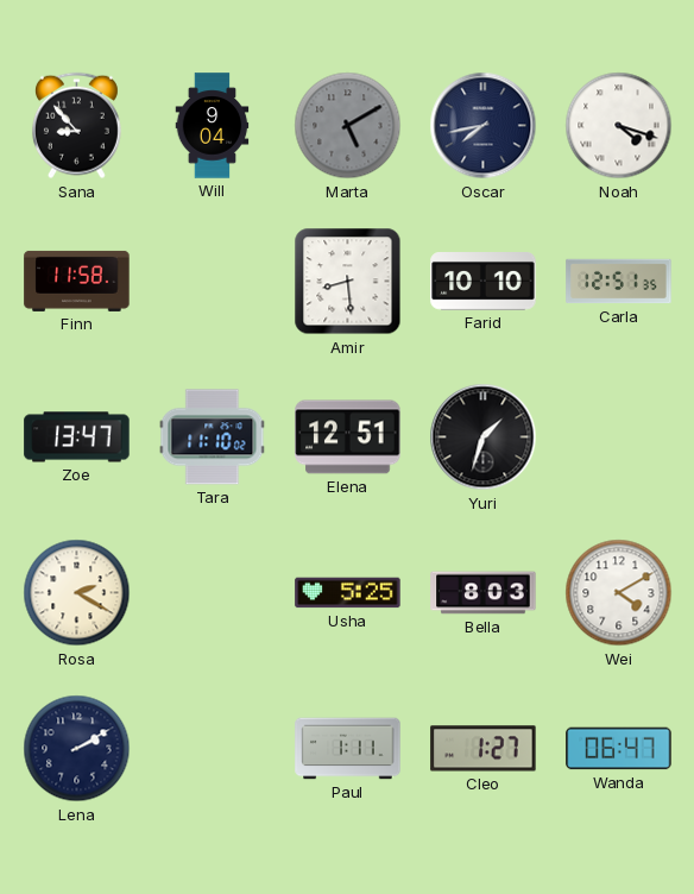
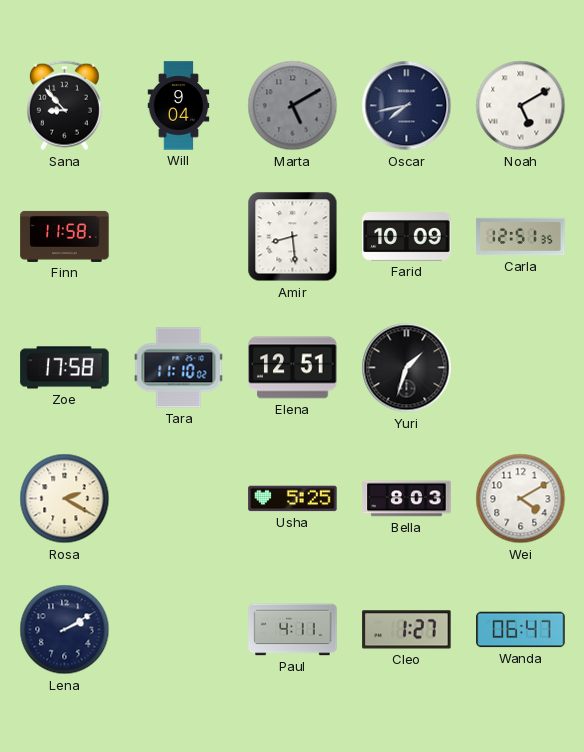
Noah: 4:18 -> 5:10
Farid: 10:10 -> 10:09
Zoe: 13:47 -> 17:58
Paul: 1:11 -> 4:11
